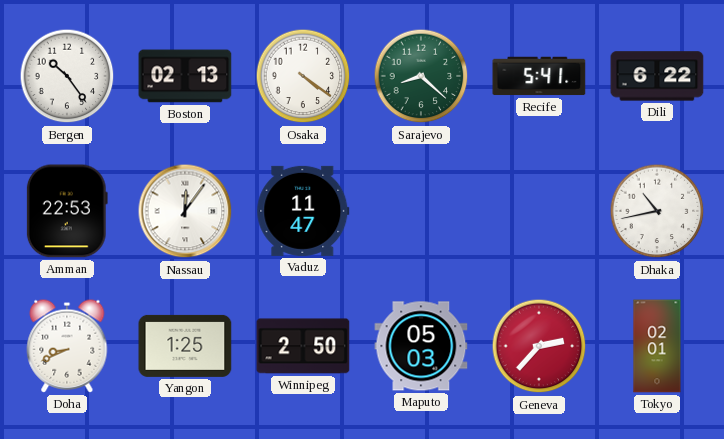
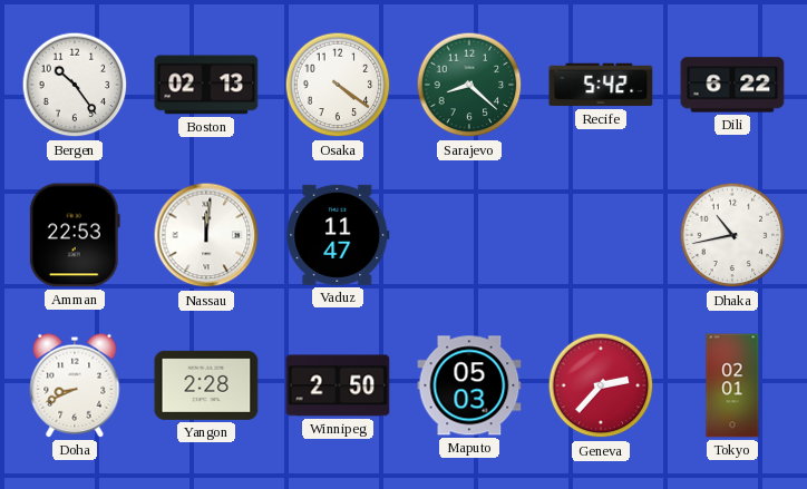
Recife: 5:41 -> 5:42
Nassau: 12:06 -> 12:01
Yangon: 1:25 -> 2:28
